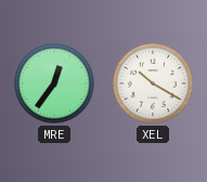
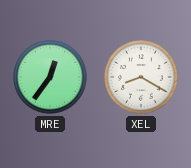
XEL: 10:20 -> 8:20
